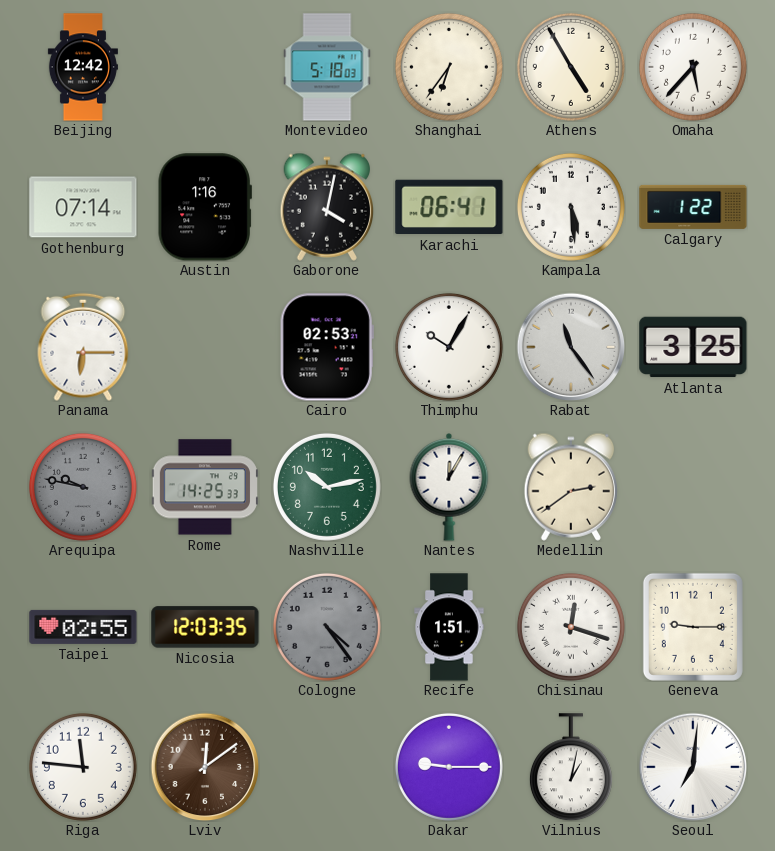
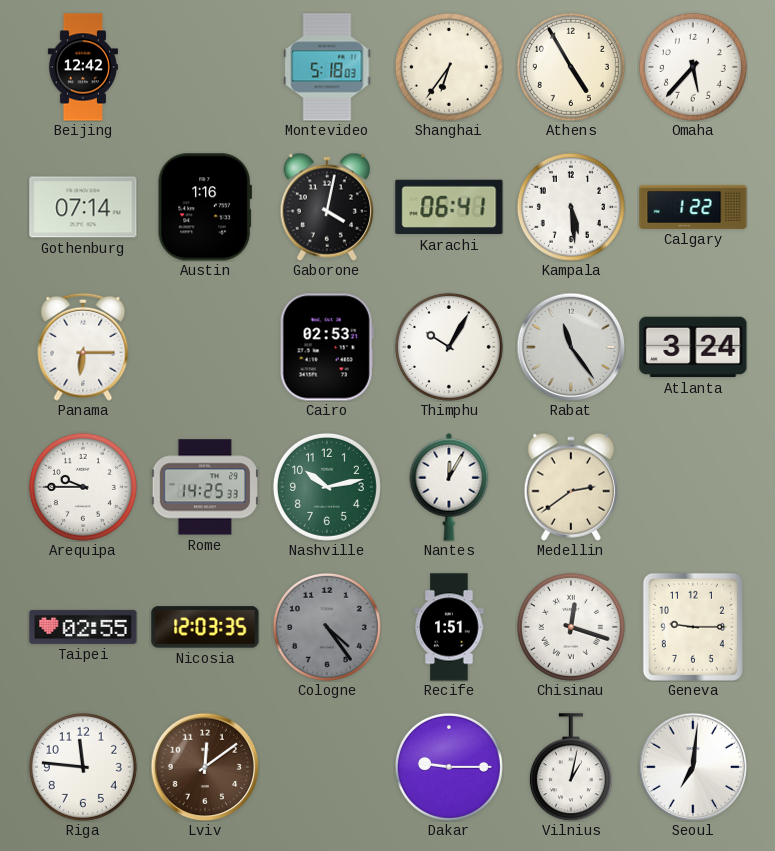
Atlanta: 3:25 -> 3:24
Arequipa: 9:47 -> 9:45
Arequipa dial: grey -> white
